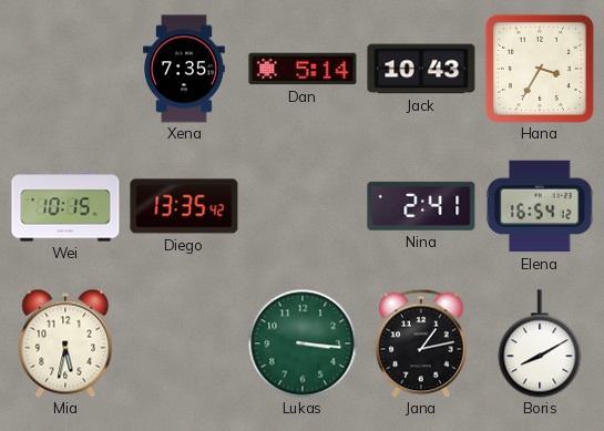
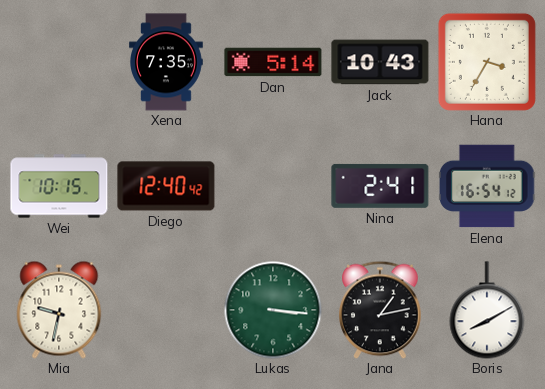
Diego: 13:35 -> 12:40
Mia: 5:32 -> 9:32
